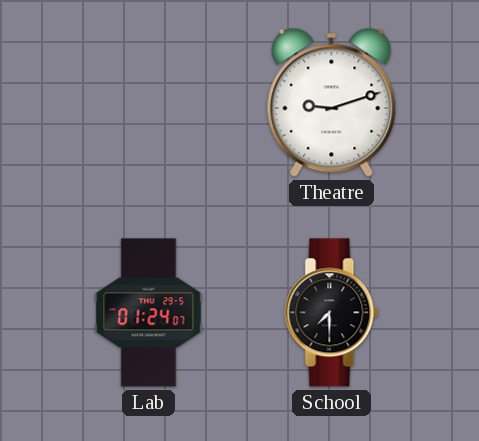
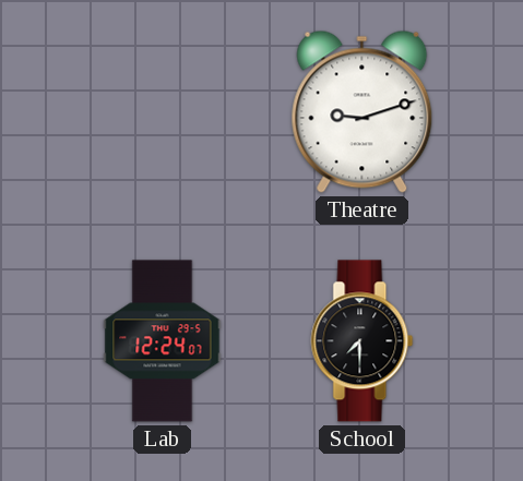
Lab: 01:24 -> 12:24
